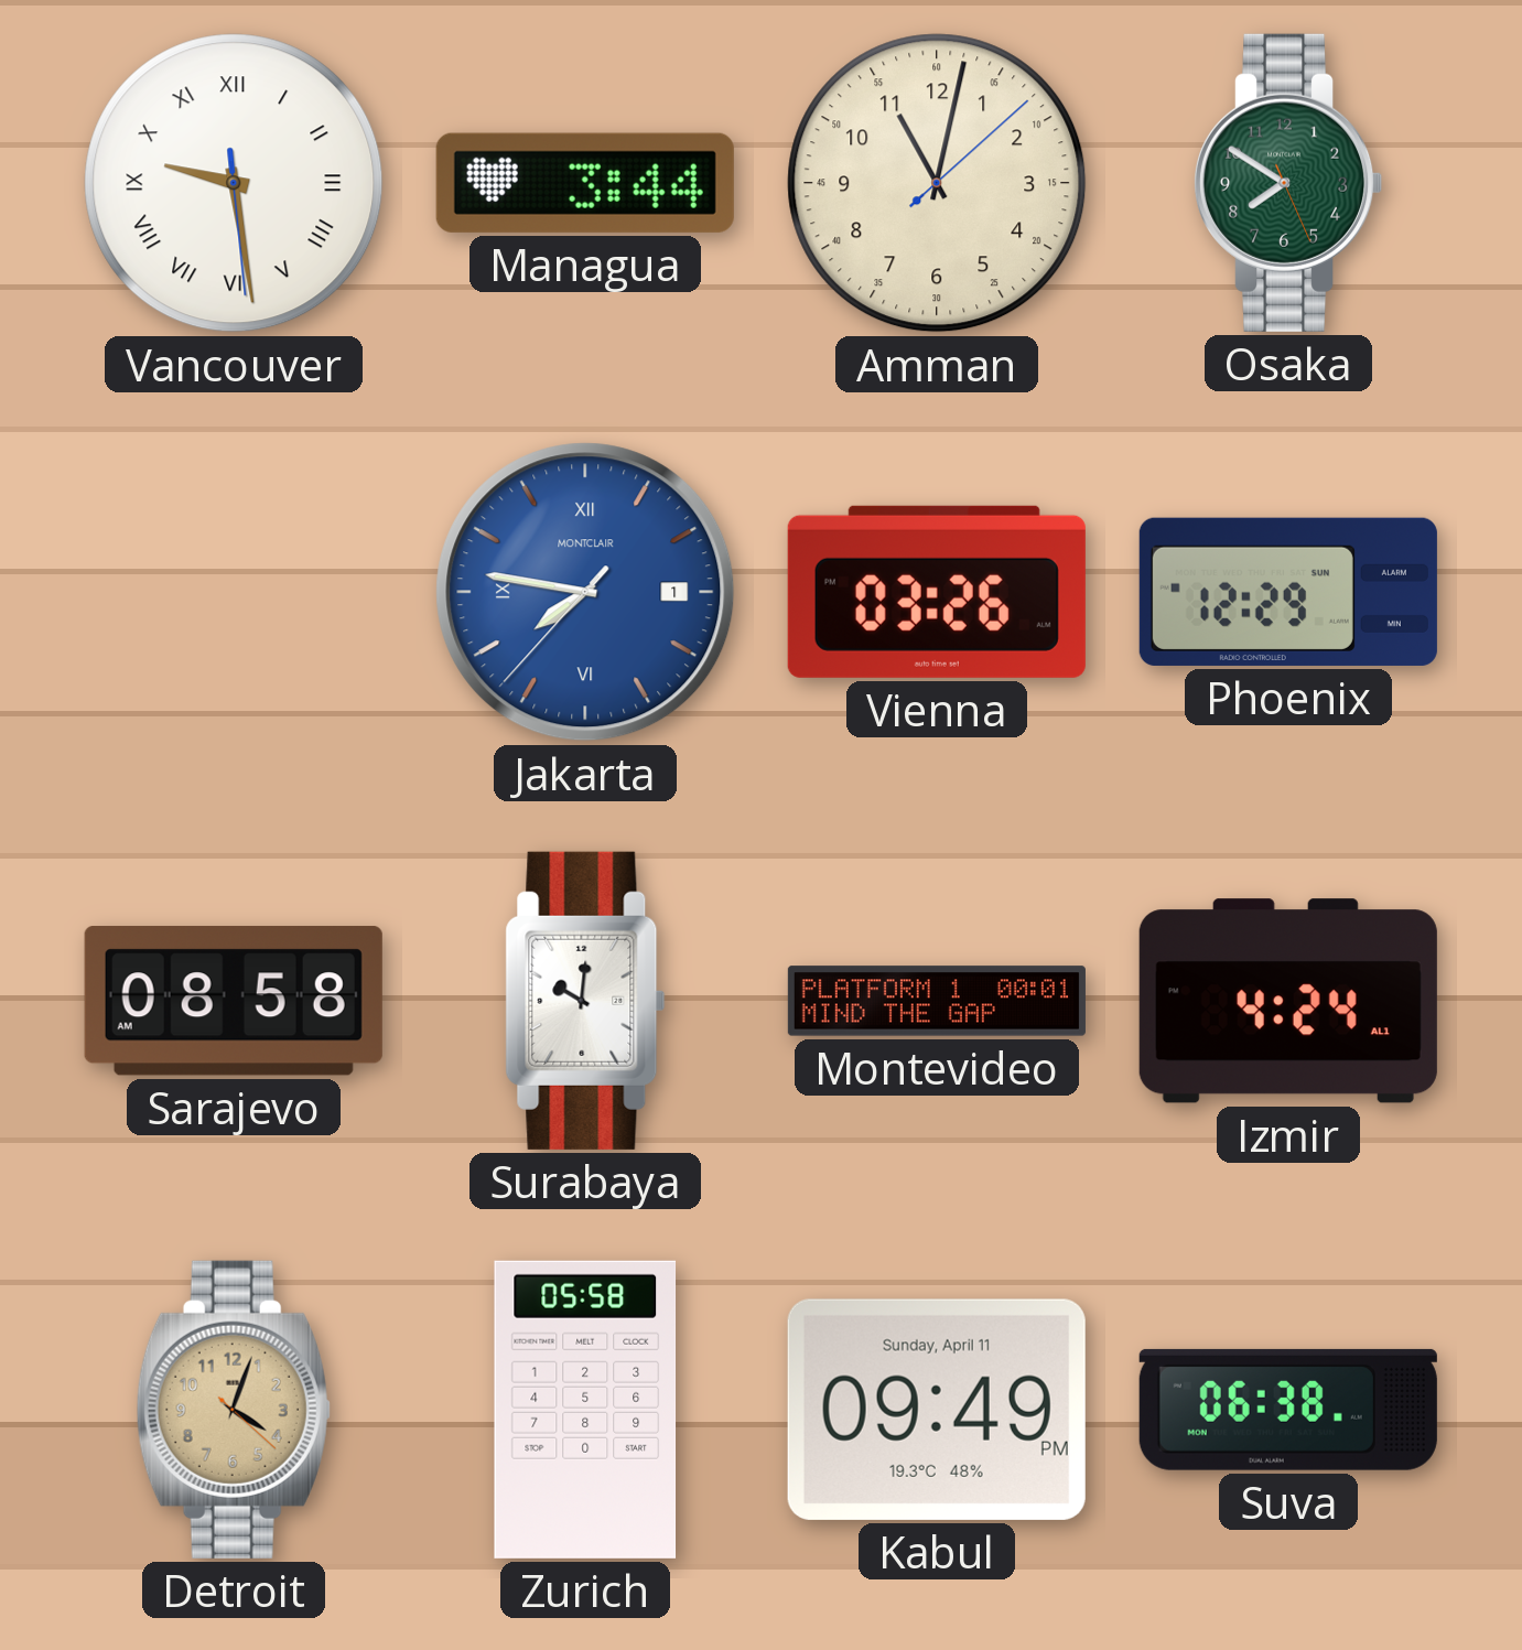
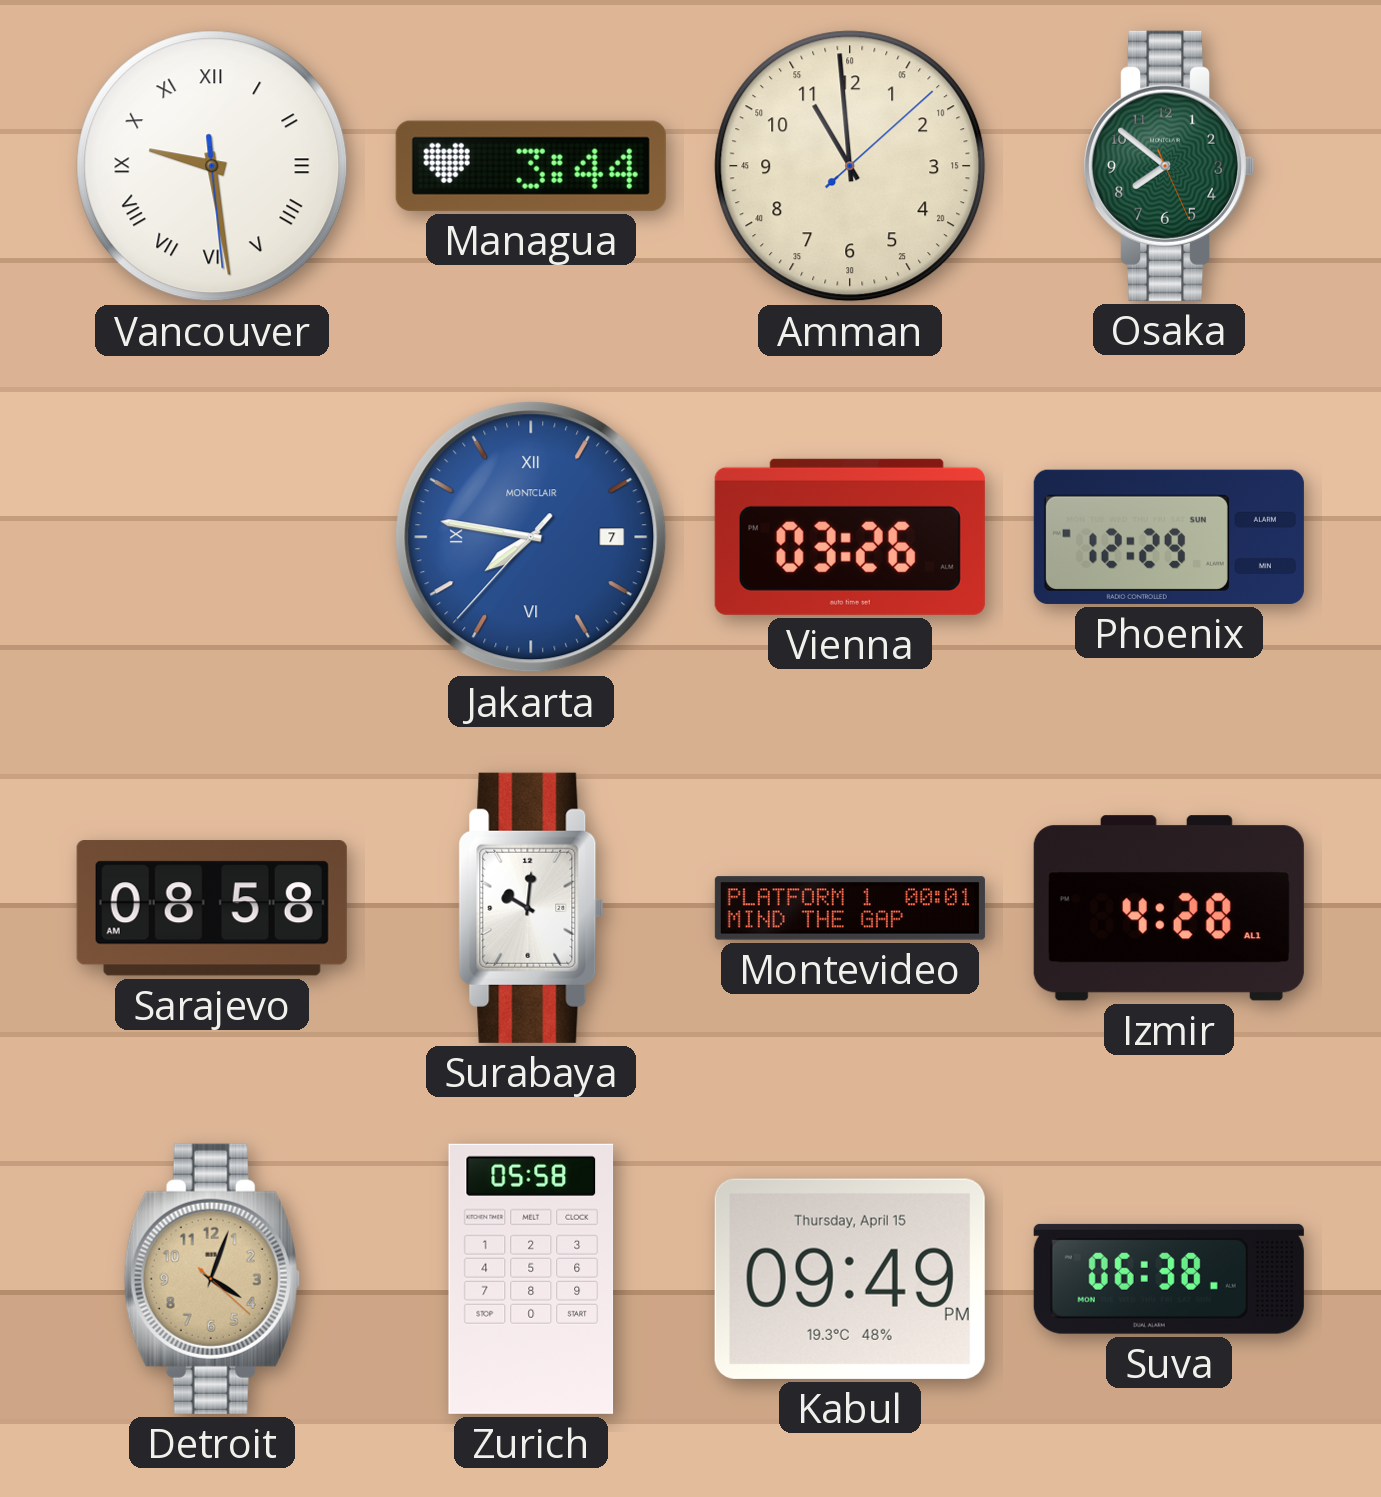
Amman: 11:02 -> 10:59
Osaka: 7:50 -> 7:51
Jakarta date: 1 -> 7
Izmir: 4:24 -> 4:28
Kabul date: Sunday, April 11 -> Thursday, April 15
